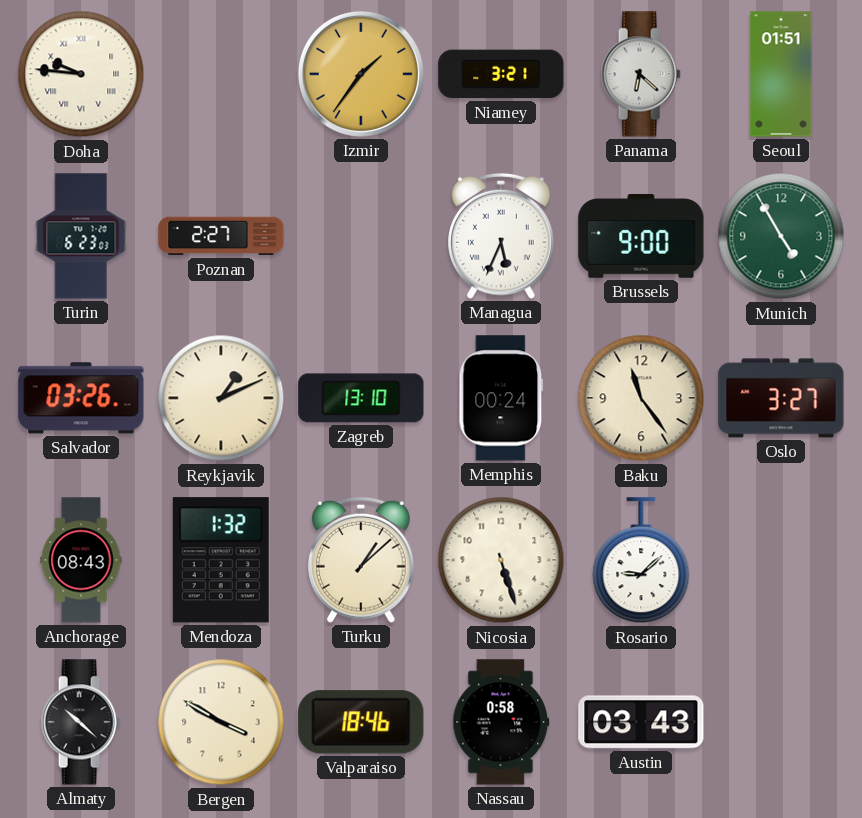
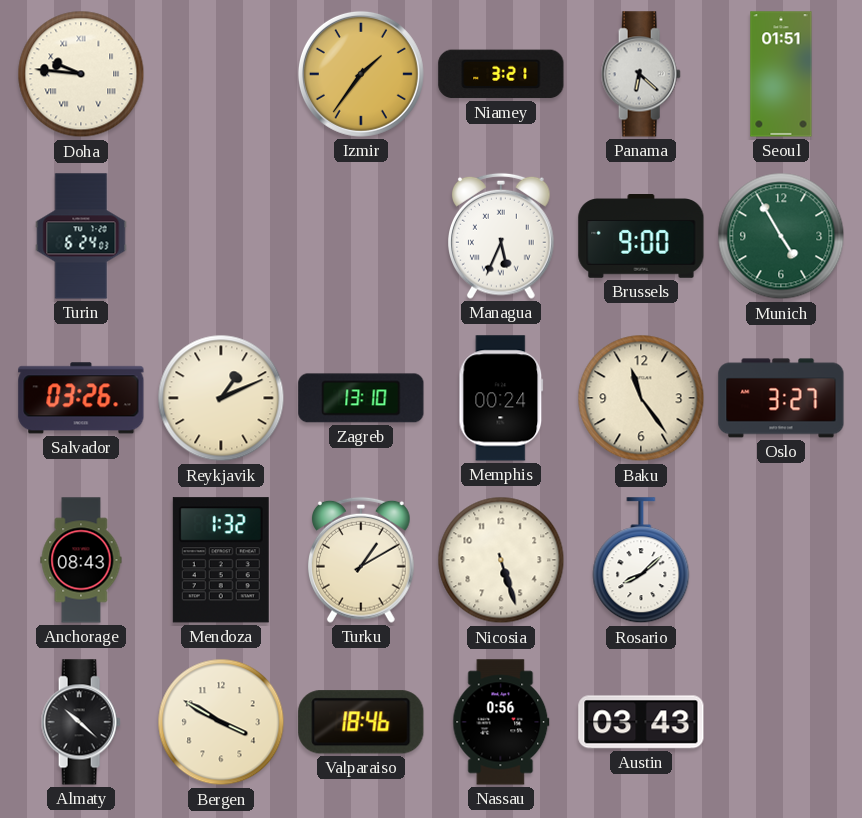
Turin: 6:23 -> 6:24
Poznan: 2:27 -> none
Turku: 1:08 -> 1:10
Rosario: 9:08 -> 8:08
Nassau: 0:58 -> 0:56
